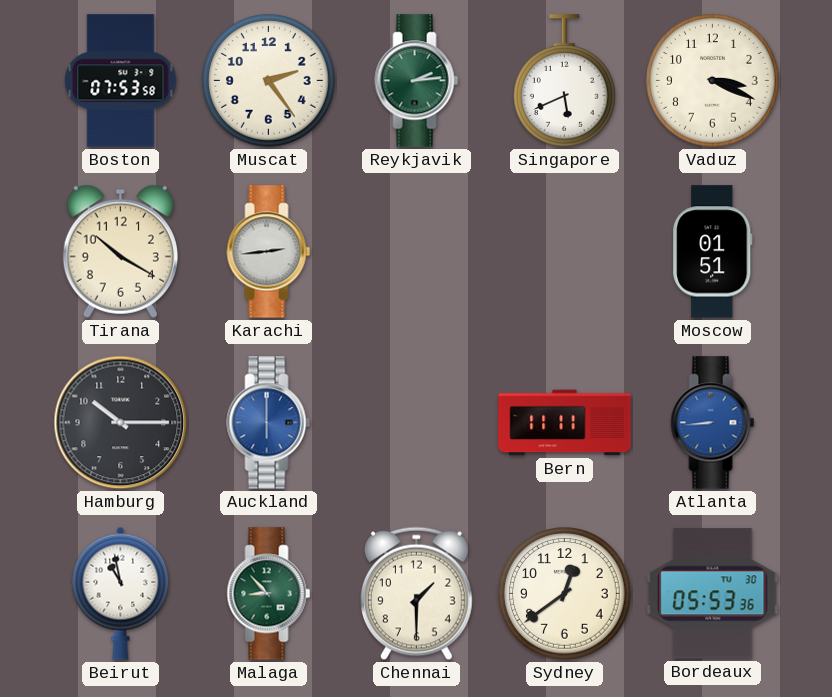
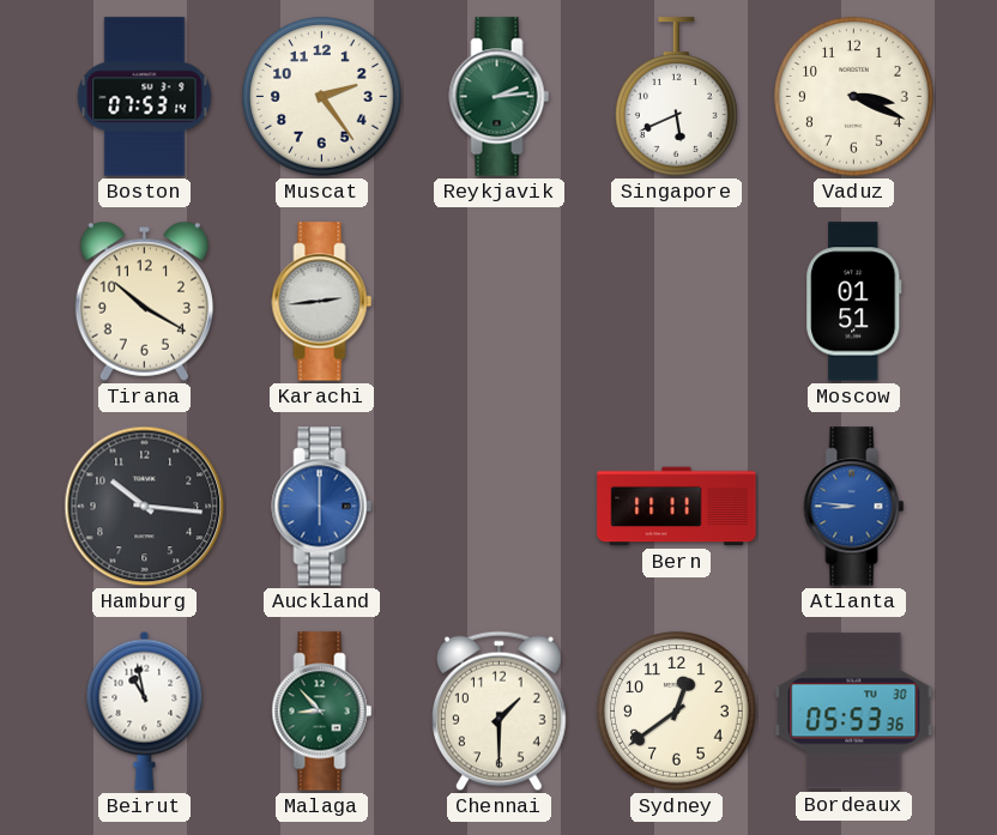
Boston: 07:53:58 -> 07:53:14
Hamburg: 10:15 -> 10:16
Atlanta: 8:44 -> 8:46
